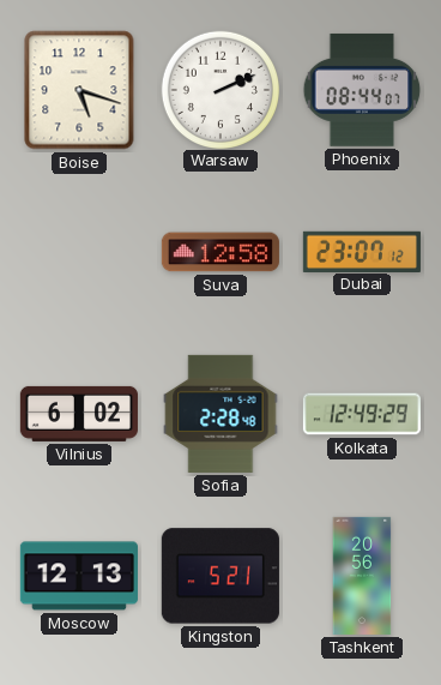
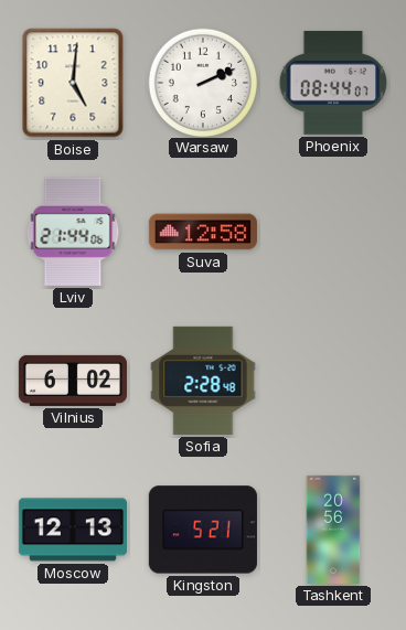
Boise: 5:18 -> 5:01
Lviv: none -> 21:44
Dubai: 23:07 -> none
Kolkata: 12:49 -> none
